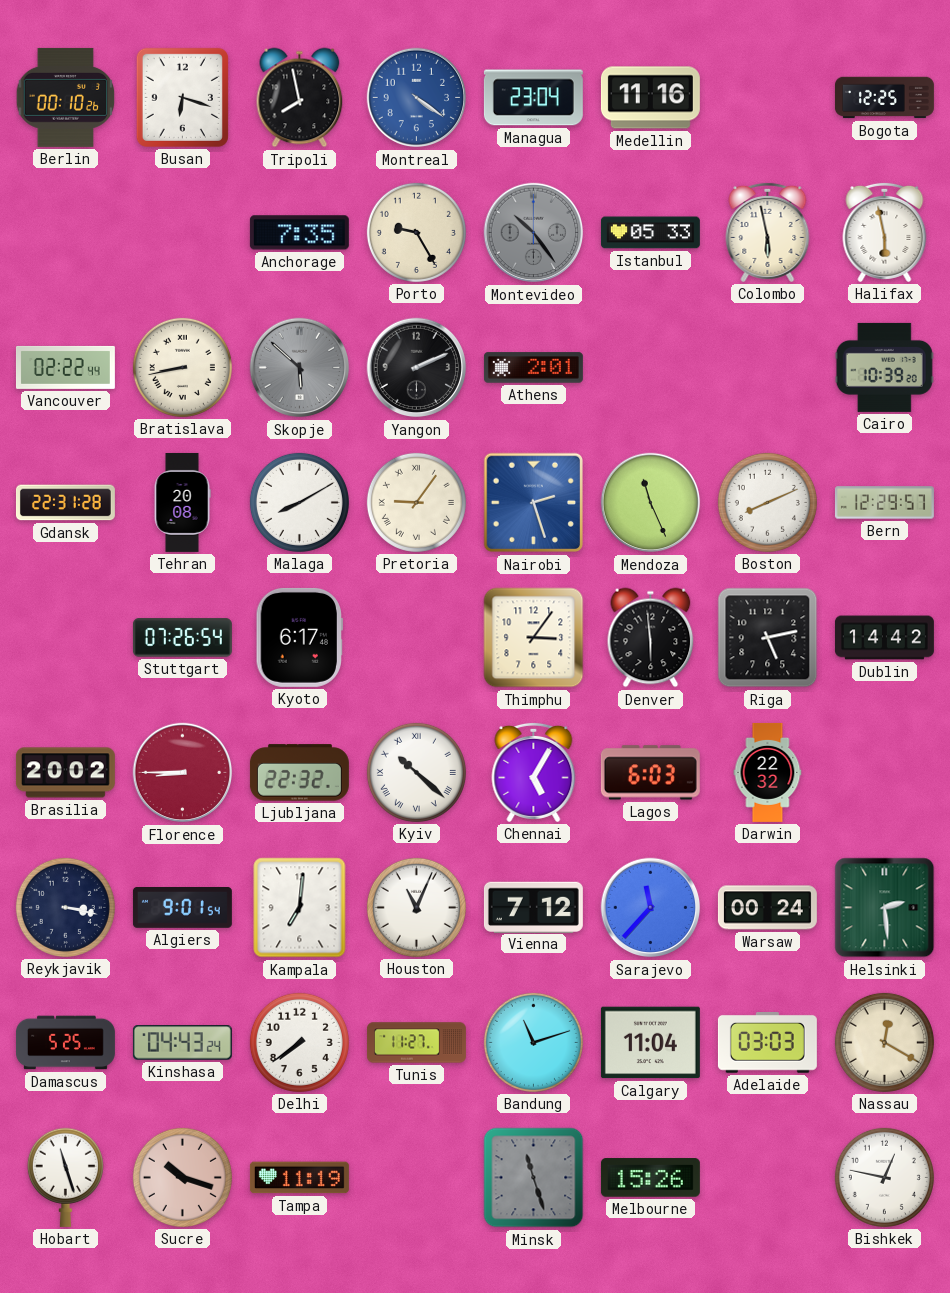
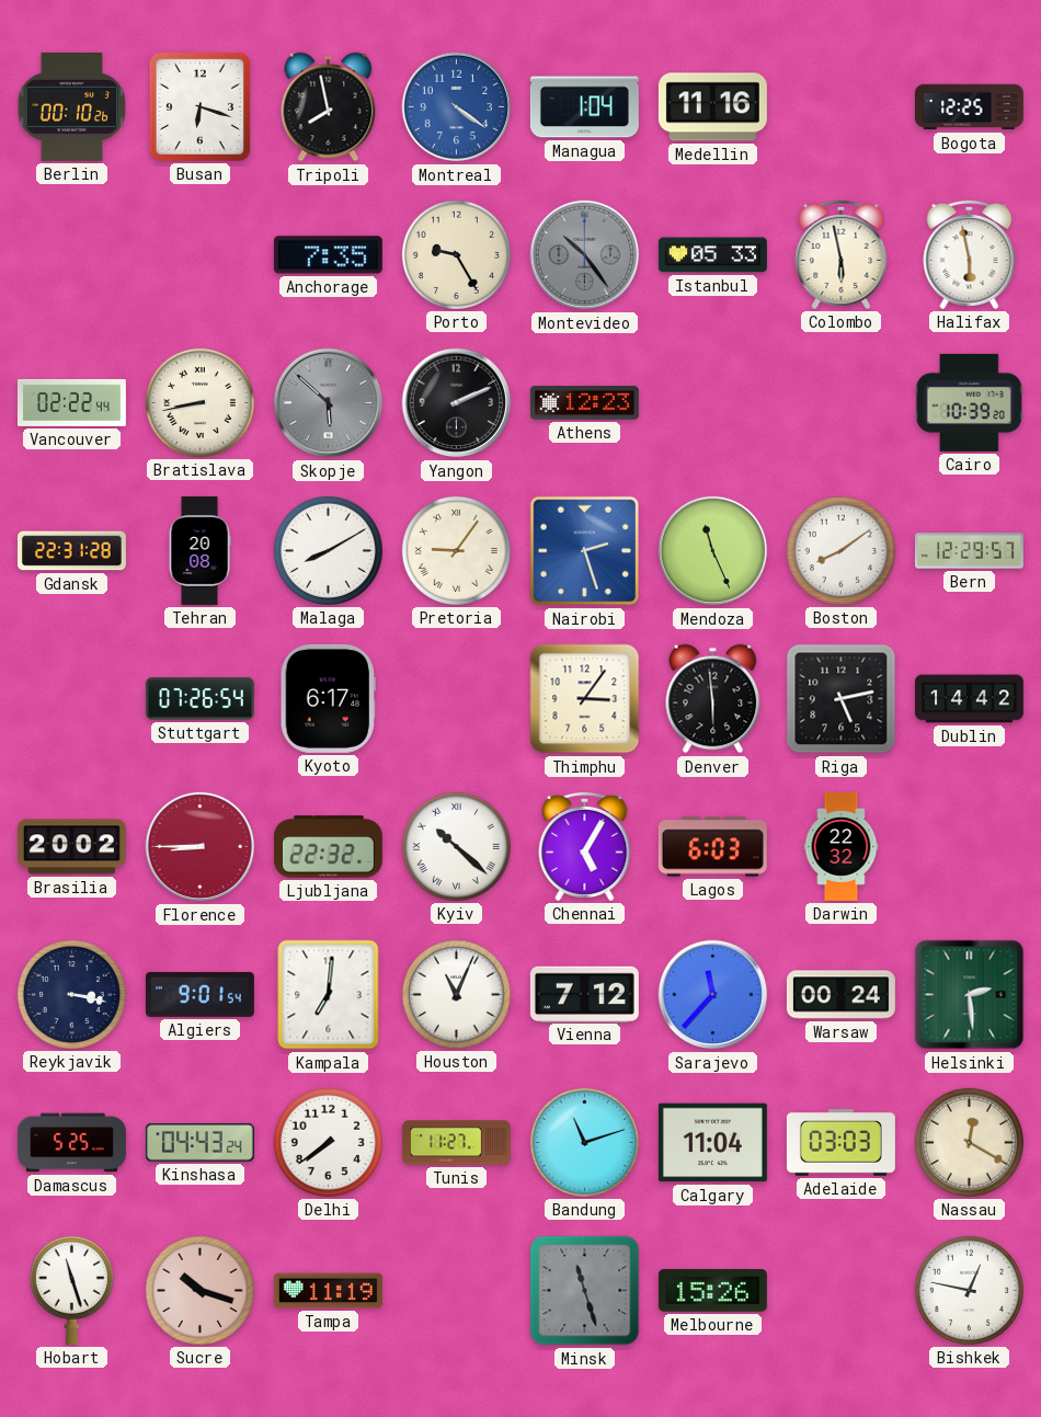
Managua: 23:04 -> 1:04
Athens: 2:01 -> 12:23
Boston: 8:11 -> 8:09
